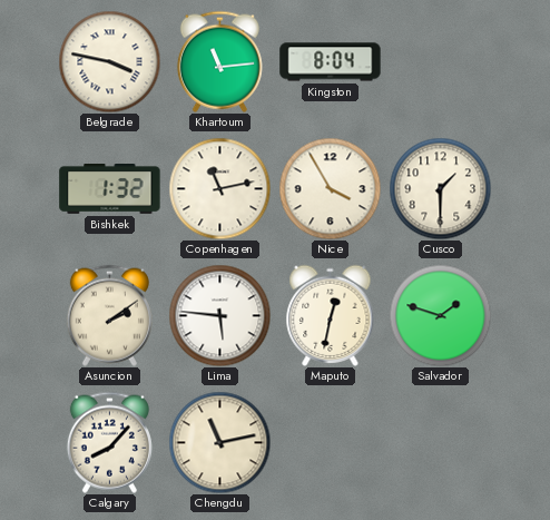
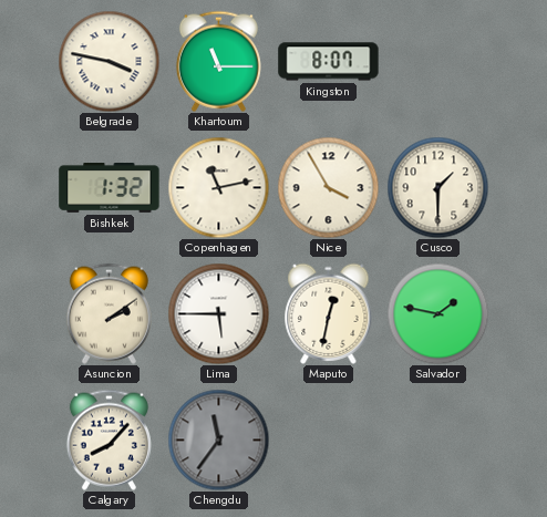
Khartoum: 11:14 -> 11:15
Kingston: 8:04 -> 8:07
Lima: 5:46 -> 5:45
Salvador: 1:48 -> 1:47
Chengdu: 11:13 -> 11:36
Chengdu dial: cream -> grey
